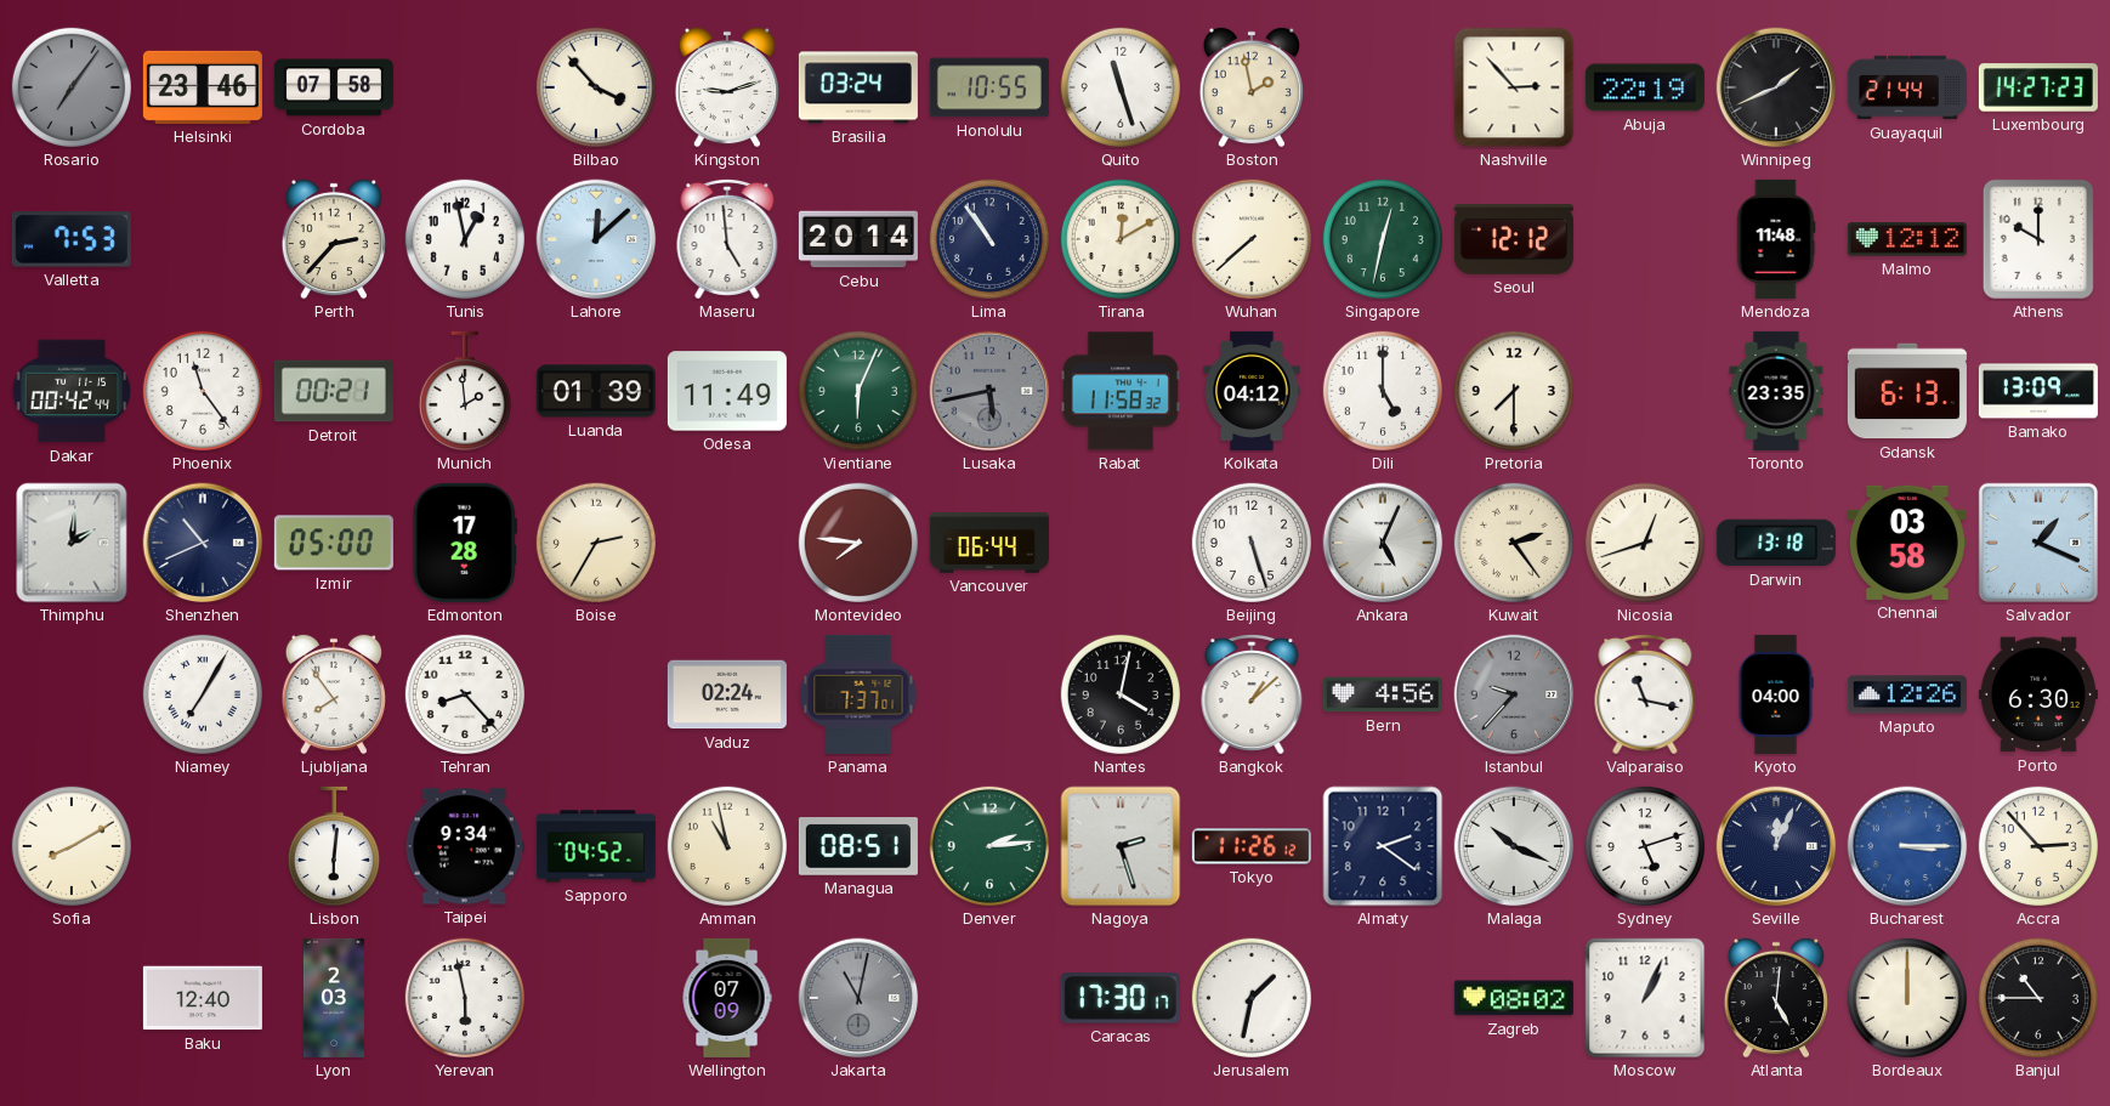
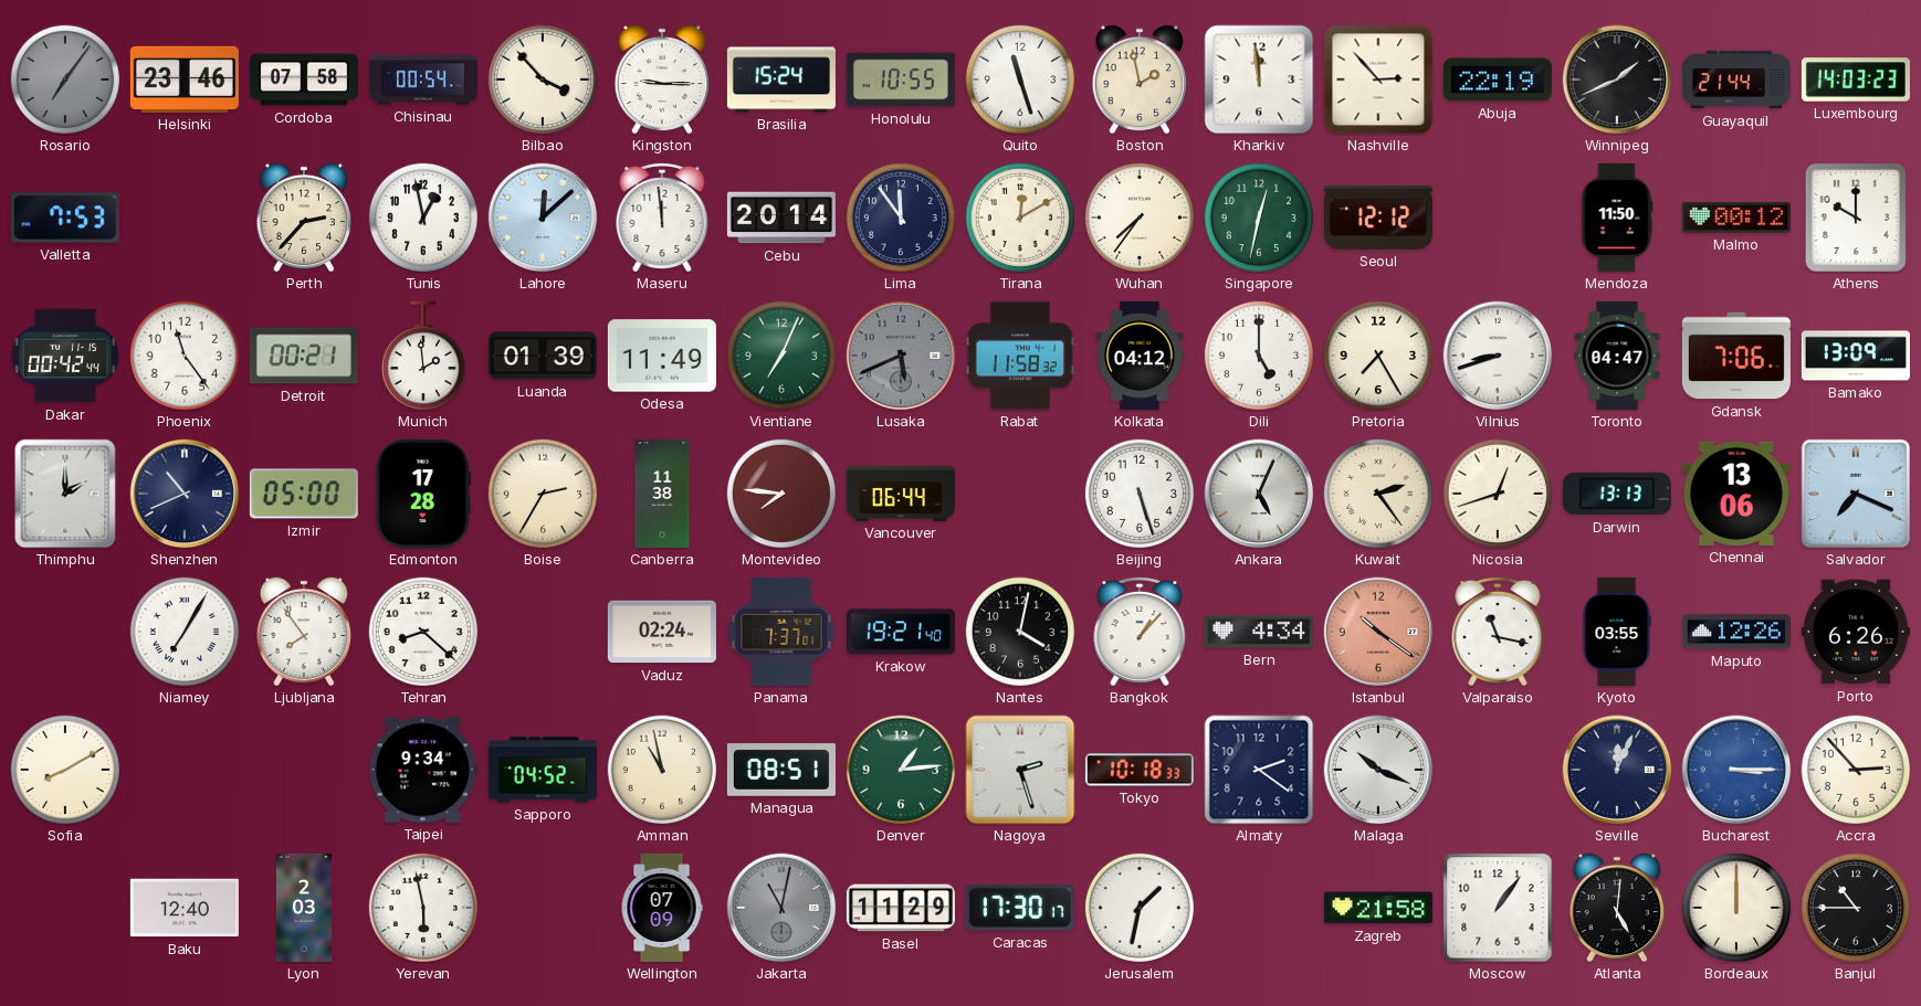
Chisinau: none -> 00:54
Kingston: 9:12 -> 9:15
Brasilia: 03:24 -> 15:24
Kharkiv: none -> 11:59
Luxembourg: 14:27 -> 14:03
Maseru: 4:59 -> 11:59
Lima: 10:54 -> 11:54
Wuhan: 7:38 -> 7:36
Mendoza: 11:48 -> 11:50
Malmo: 12:12 -> 00:12
Vientiane: 6:04 -> 7:04
Lusaka: 5:43 -> 5:41
Pretoria: 7:30 -> 7:25
Vilnius: none -> 8:42
Toronto: 23:35 -> 04:47
Gdansk: 6:13 -> 7:06
Thimphu: 2:01 -> 2:00
Canberra: none -> 11:38
Darwin: 13:18 -> 13:13
Chennai: 03:58 -> 13:06
Salvador: 1:19 -> 7:19
Tehran: 8:23 -> 8:22
Krakow: none -> 19:21
Bangkok: 1:08 -> 1:07
Bern: 4:56 -> 4:34
Istanbul: 9:37 -> 10:21
Istanbul dial: grey -> salmon
Kyoto: 04:00 -> 03:55
Porto: 6:30 -> 6:26
Lisbon: 6:01 -> none
Denver: 2:14 -> 1:14
Tokyo: 11:26 -> 10:18
Sydney: 5:12 -> none
Basel: none -> 11:29
Zagreb: 08:02 -> 21:58
Moscow: 1:04 -> 1:06
